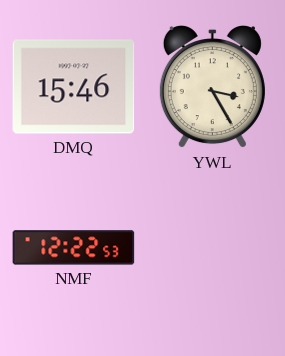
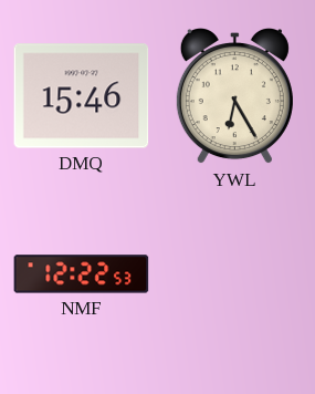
YWL: 3:25 -> 6:25
